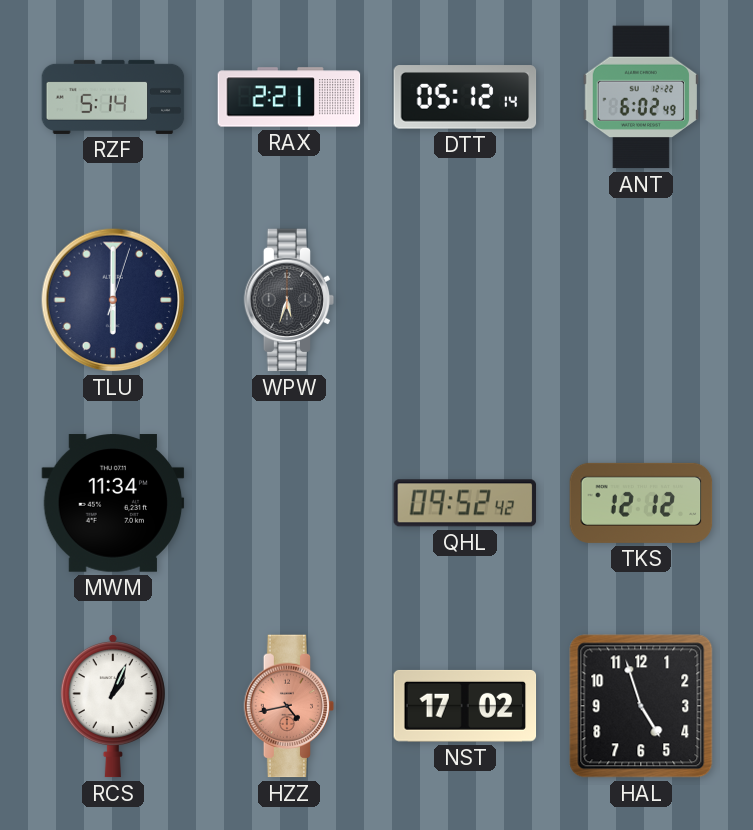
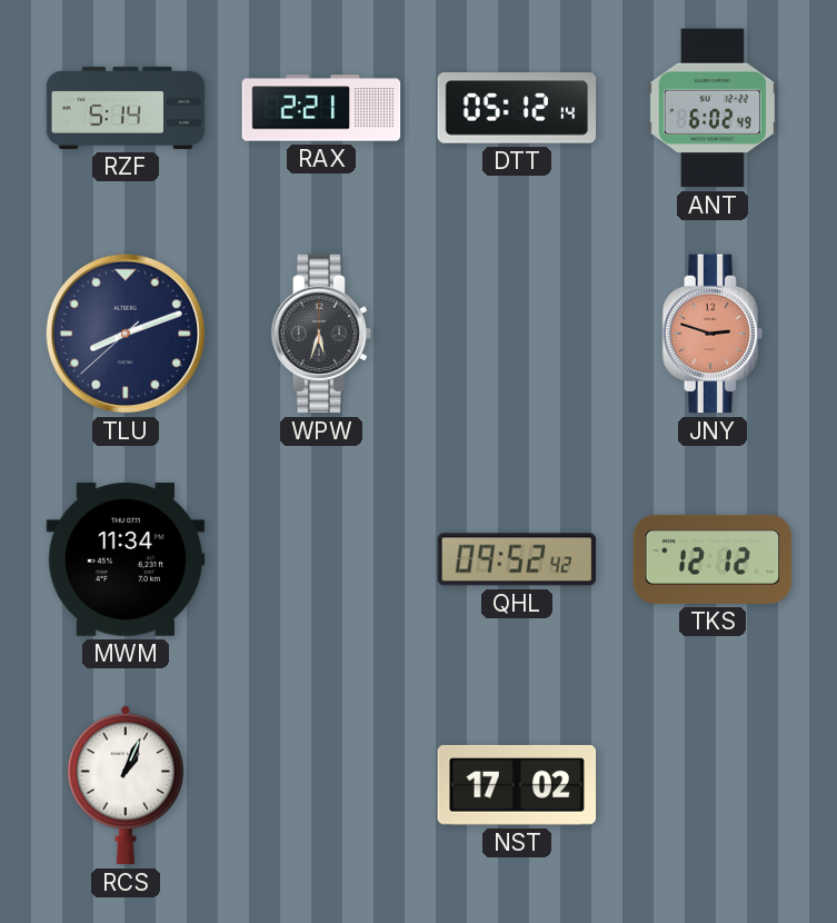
TLU: 6:00 -> 8:11
JNY: none -> 2:48
HZZ: 4:43 -> none
HAL: 4:57 -> none
